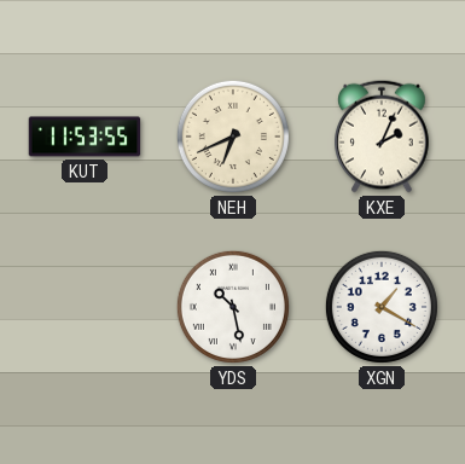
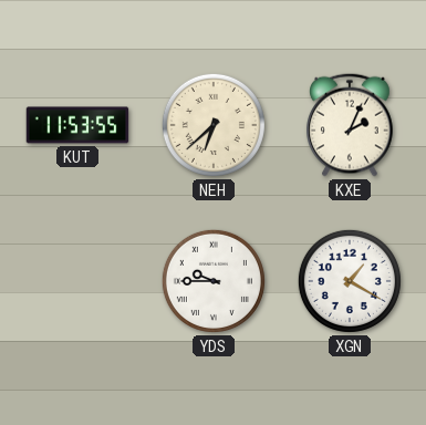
NEH: 6:41 -> 6:38
YDS: 10:28 -> 9:45
